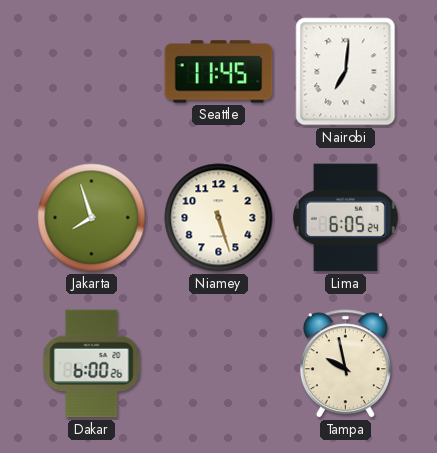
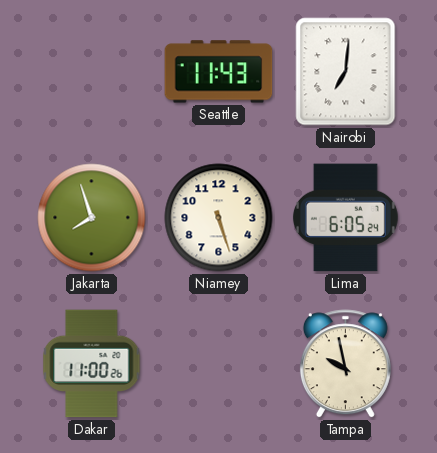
Seattle: 11:45 -> 11:43
Dakar: 6:00 -> 11:00
